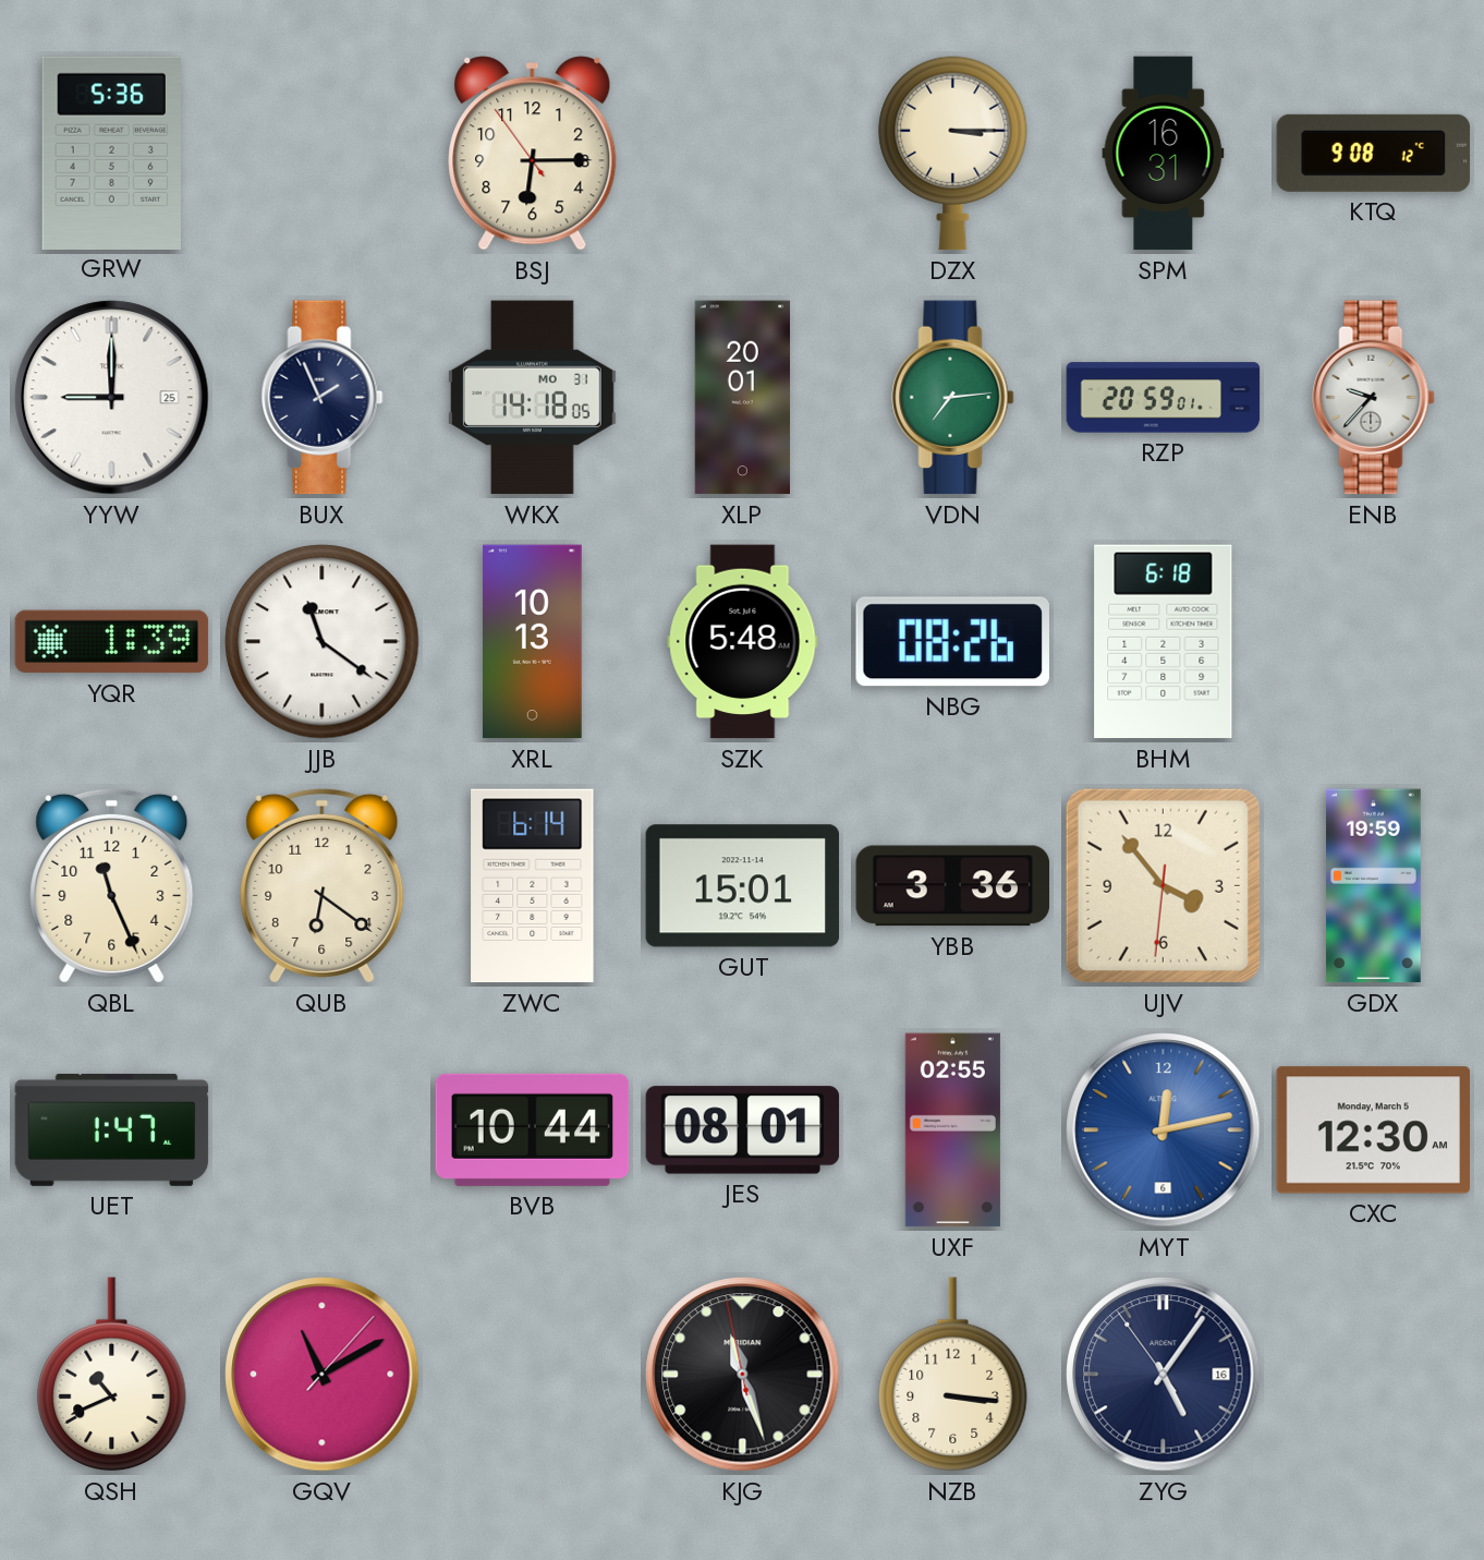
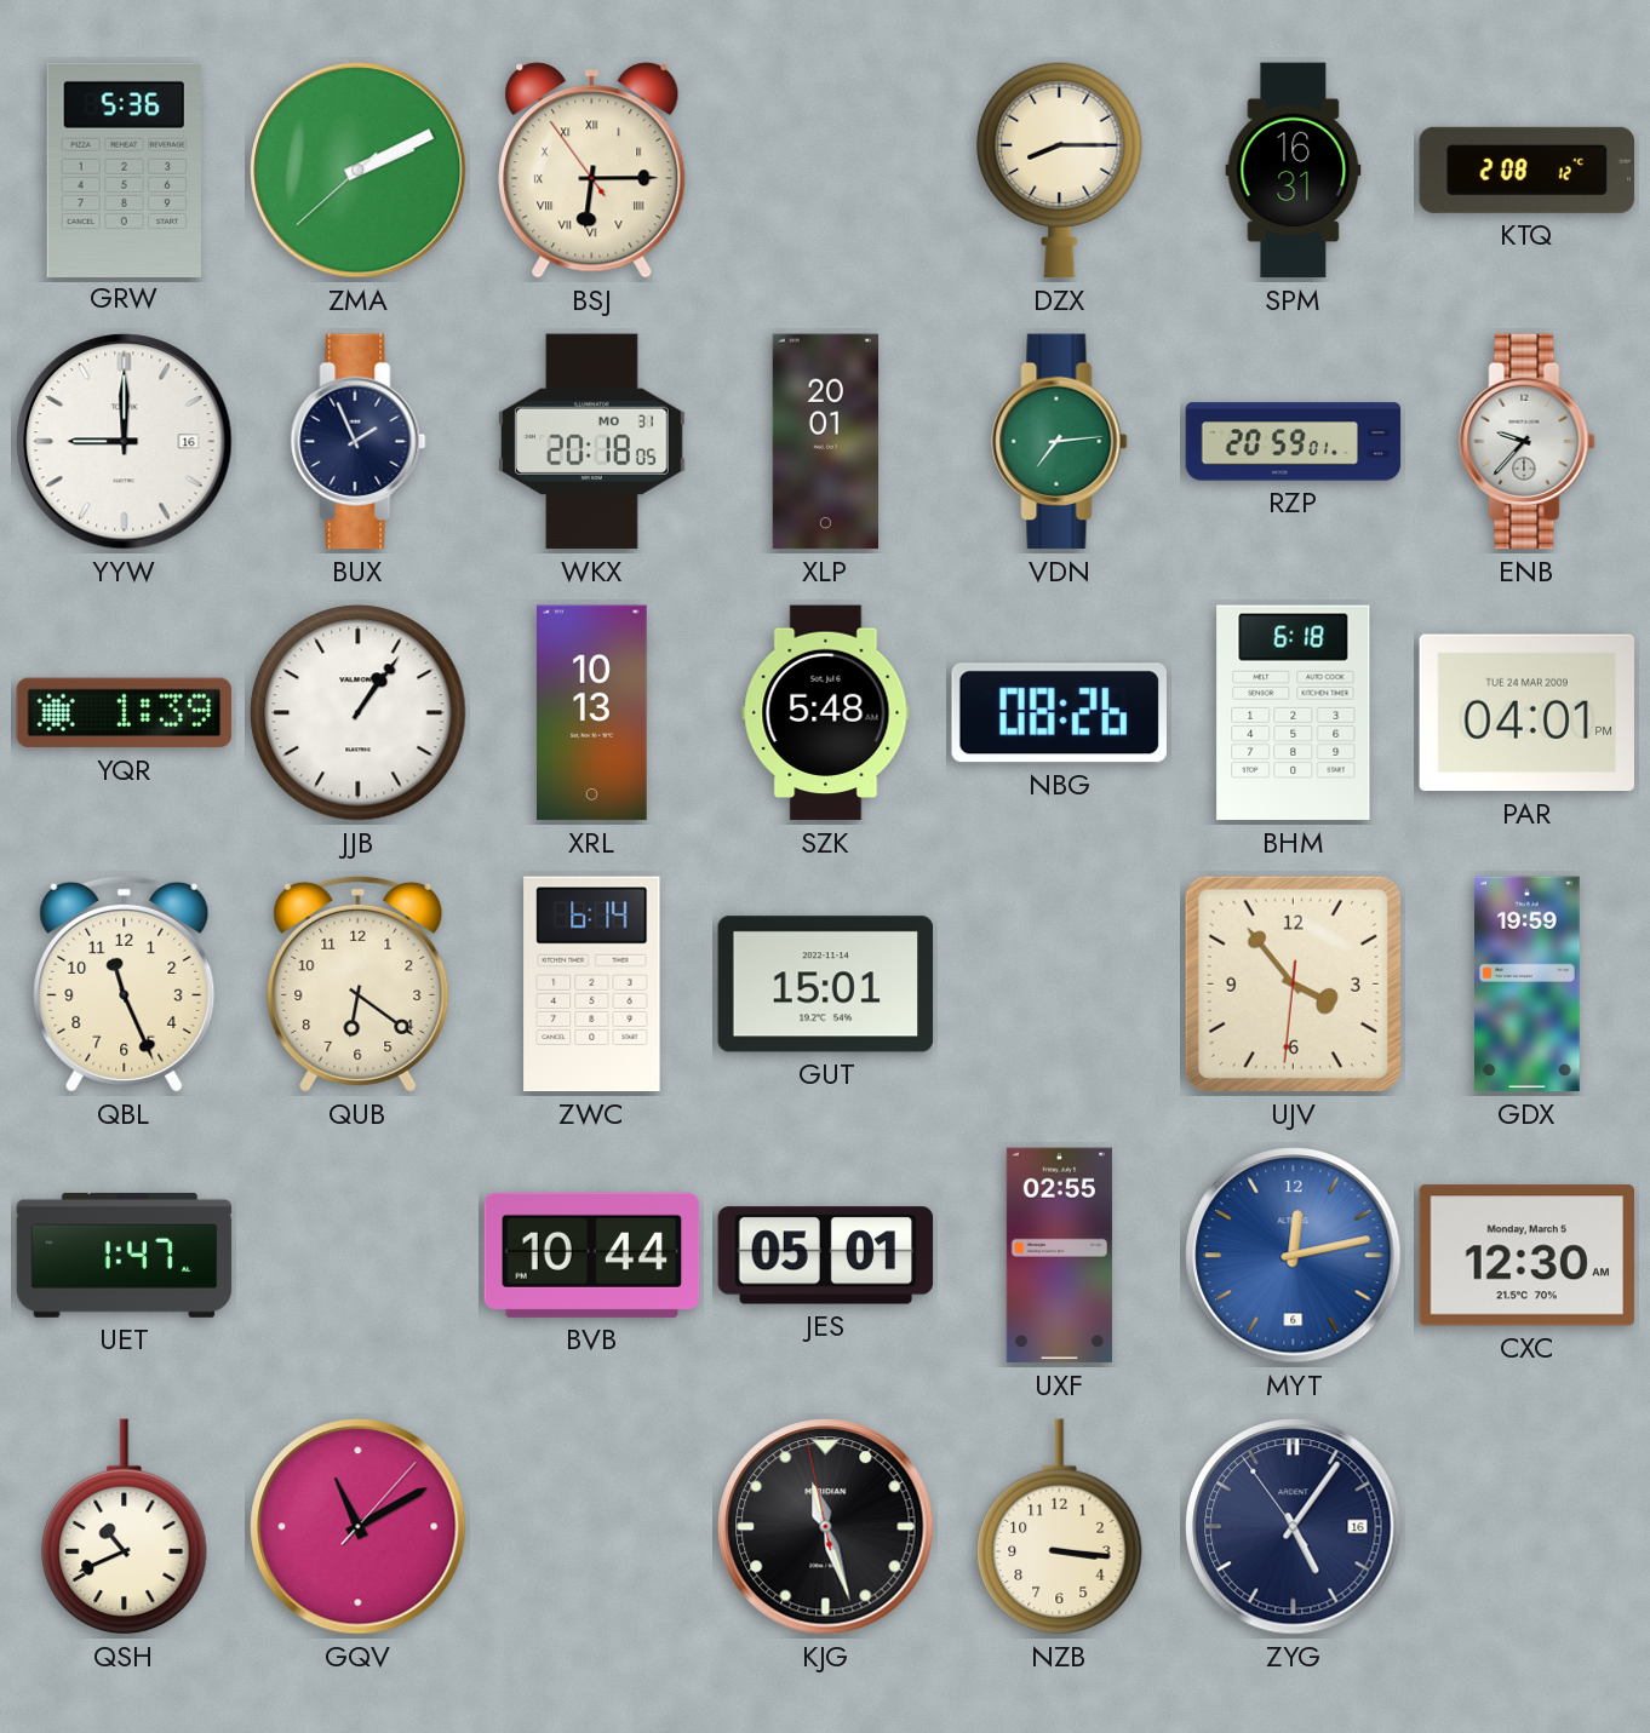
ZMA: none -> 2:10
BSJ numerals: Arabic -> Roman
DZX: 3:15 -> 8:15
KTQ: 9:08 -> 2:08
YYW date: 25 -> 16
WKX: 14:18 -> 20:18
JJB: 11:21 -> 1:06
PAR: none -> 04:01
YBB: 3:36 -> none
JES: 08:01 -> 05:01
